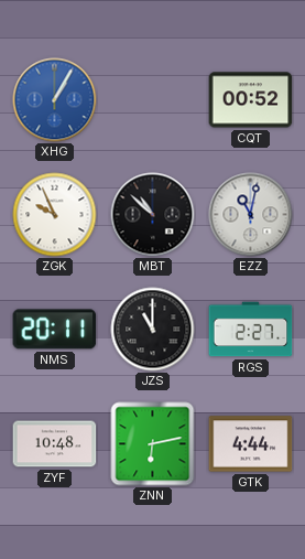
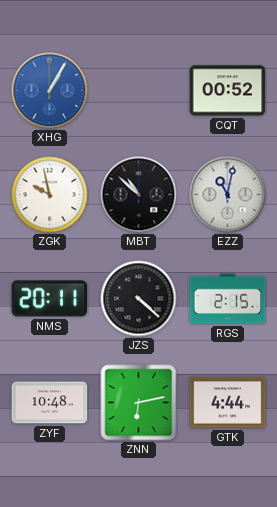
ZGK: 9:56 -> 9:58
JZS: 11:00 -> 4:22
RGS: 2:27 -> 2:15
